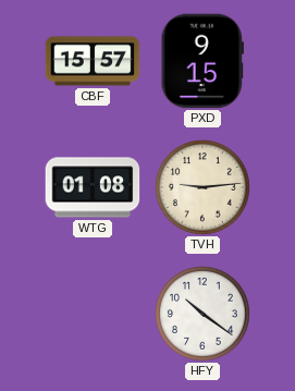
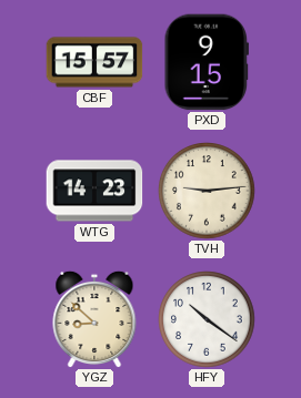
WTG: 01:08 -> 14:23
YGZ: none -> 8:52
